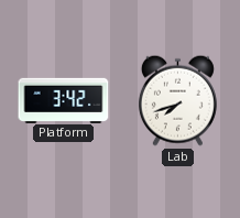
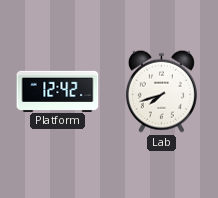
Platform: 3:42 -> 12:42
